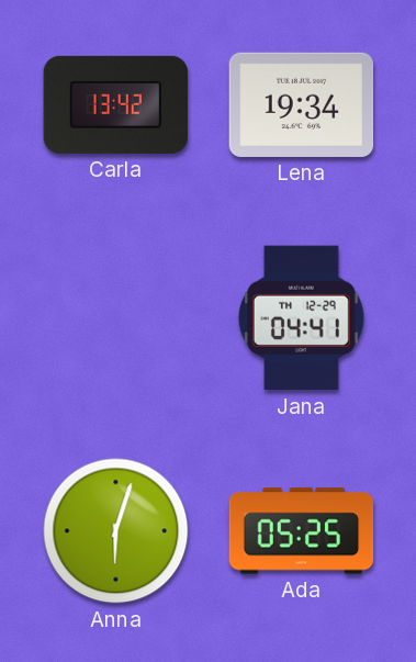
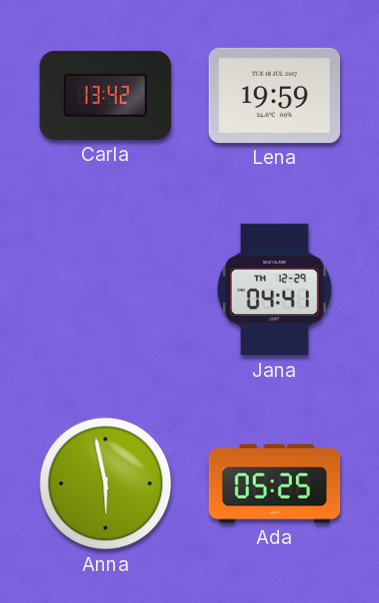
Lena: 19:34 -> 19:59
Anna: 6:03 -> 5:58
